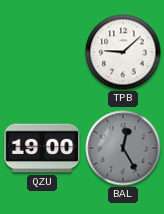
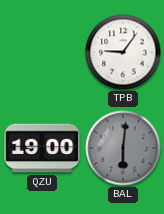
TPB: 9:08 -> 9:06
BAL: 12:25 -> 6:01
